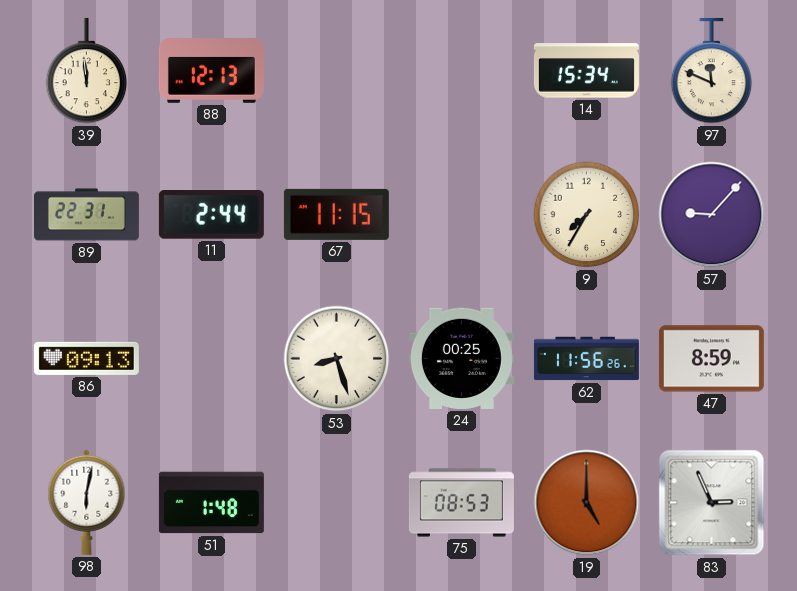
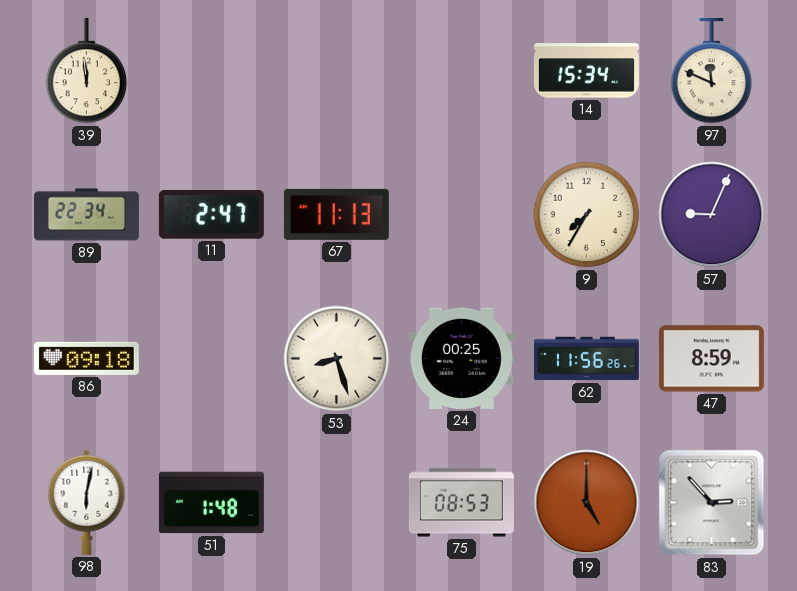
88: 12:13 -> none
89: 22:31 -> 22:34
11: 2:44 -> 2:47
67: 11:15 -> 11:13
57: 9:07 -> 9:04
86: 09:13 -> 09:18
83: 2:56 -> 2:53
